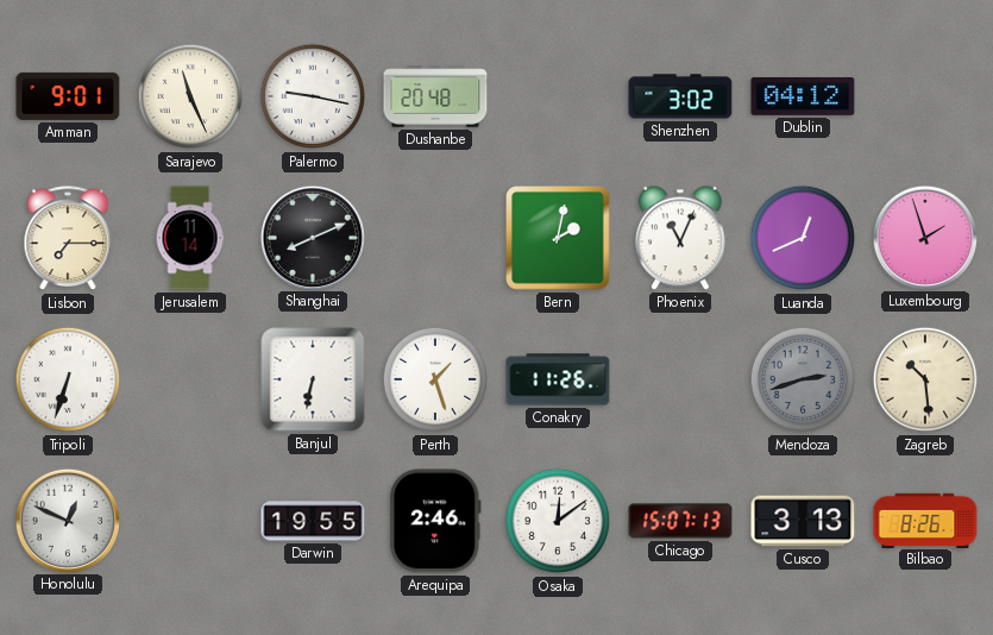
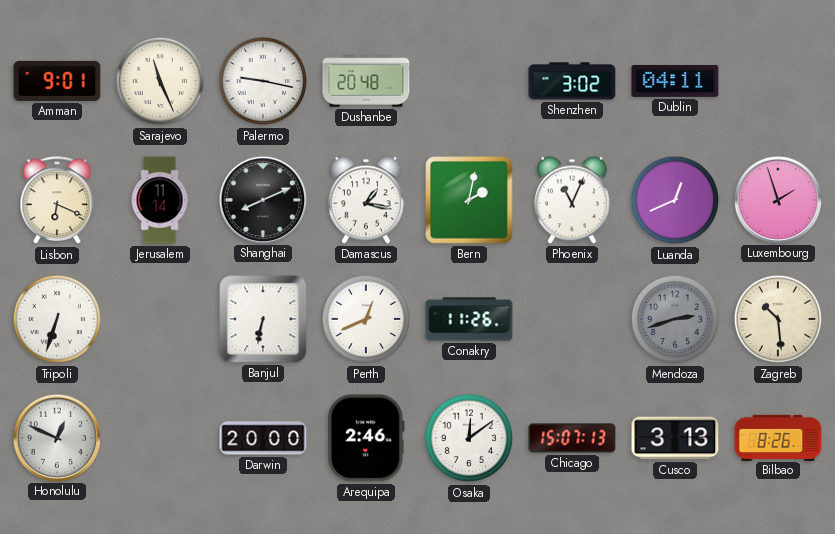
Dublin: 04:12 -> 04:11
Lisbon: 7:15 -> 6:19
Damascus: none -> 1:17
Perth: 1:27 -> 12:41
Darwin: 19:55 -> 20:00
